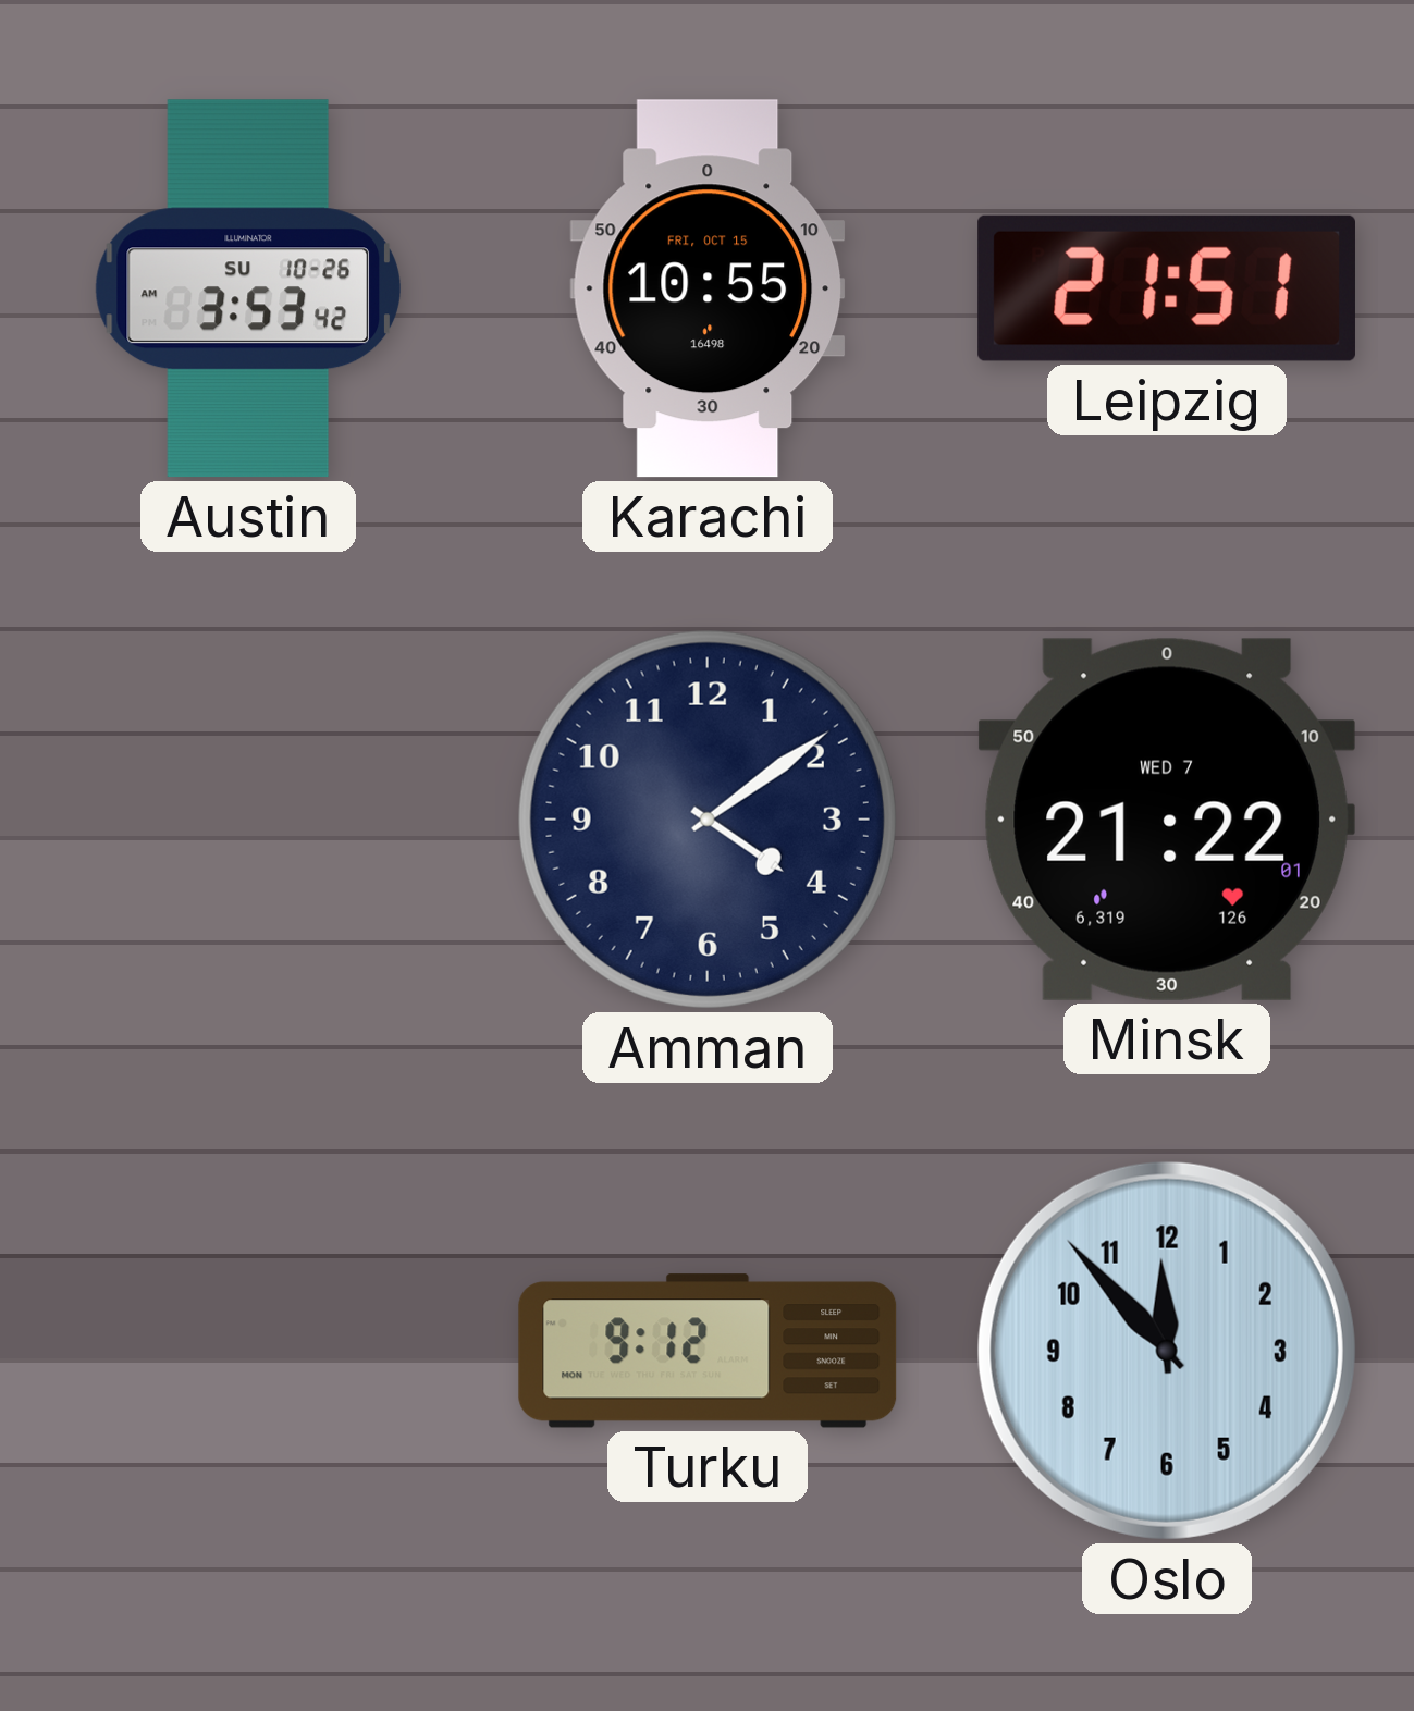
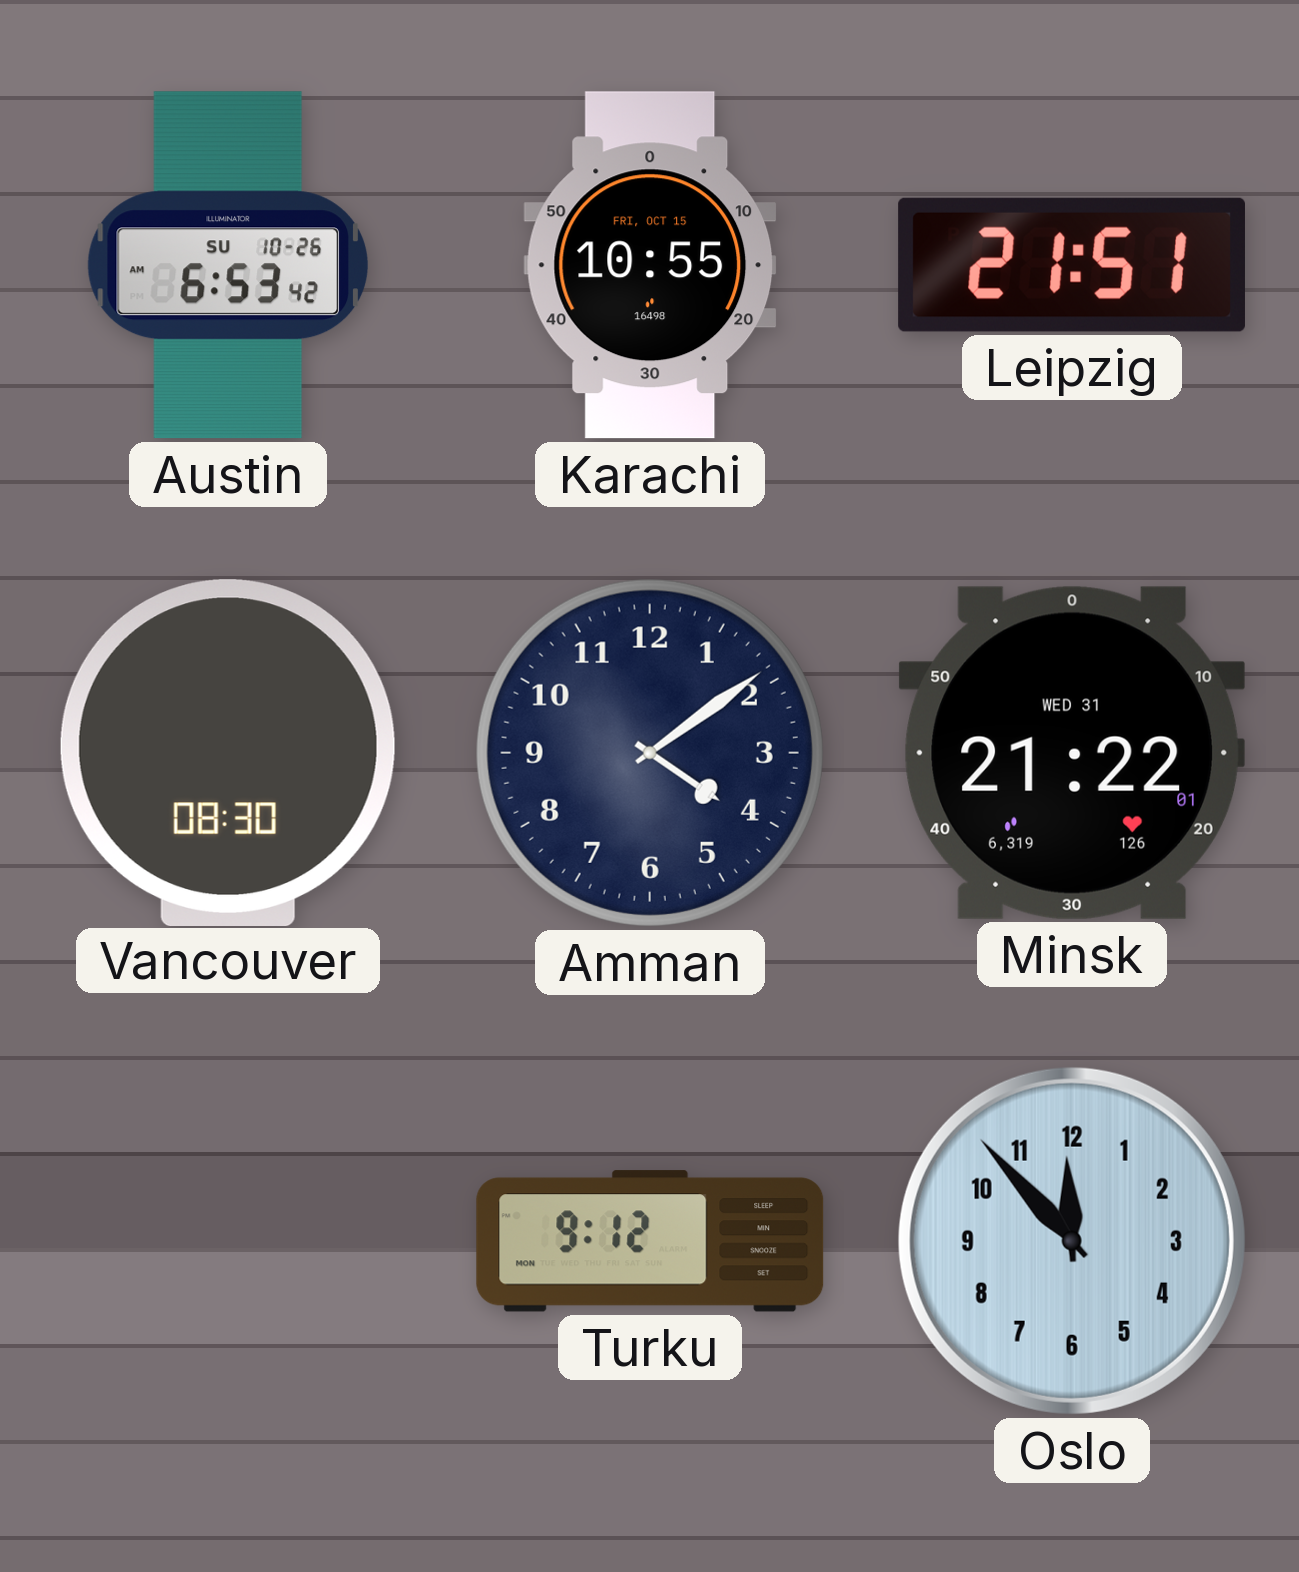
Austin: 3:53 -> 6:53
Vancouver: none -> 08:30
Minsk date: WED 7 -> WED 31
